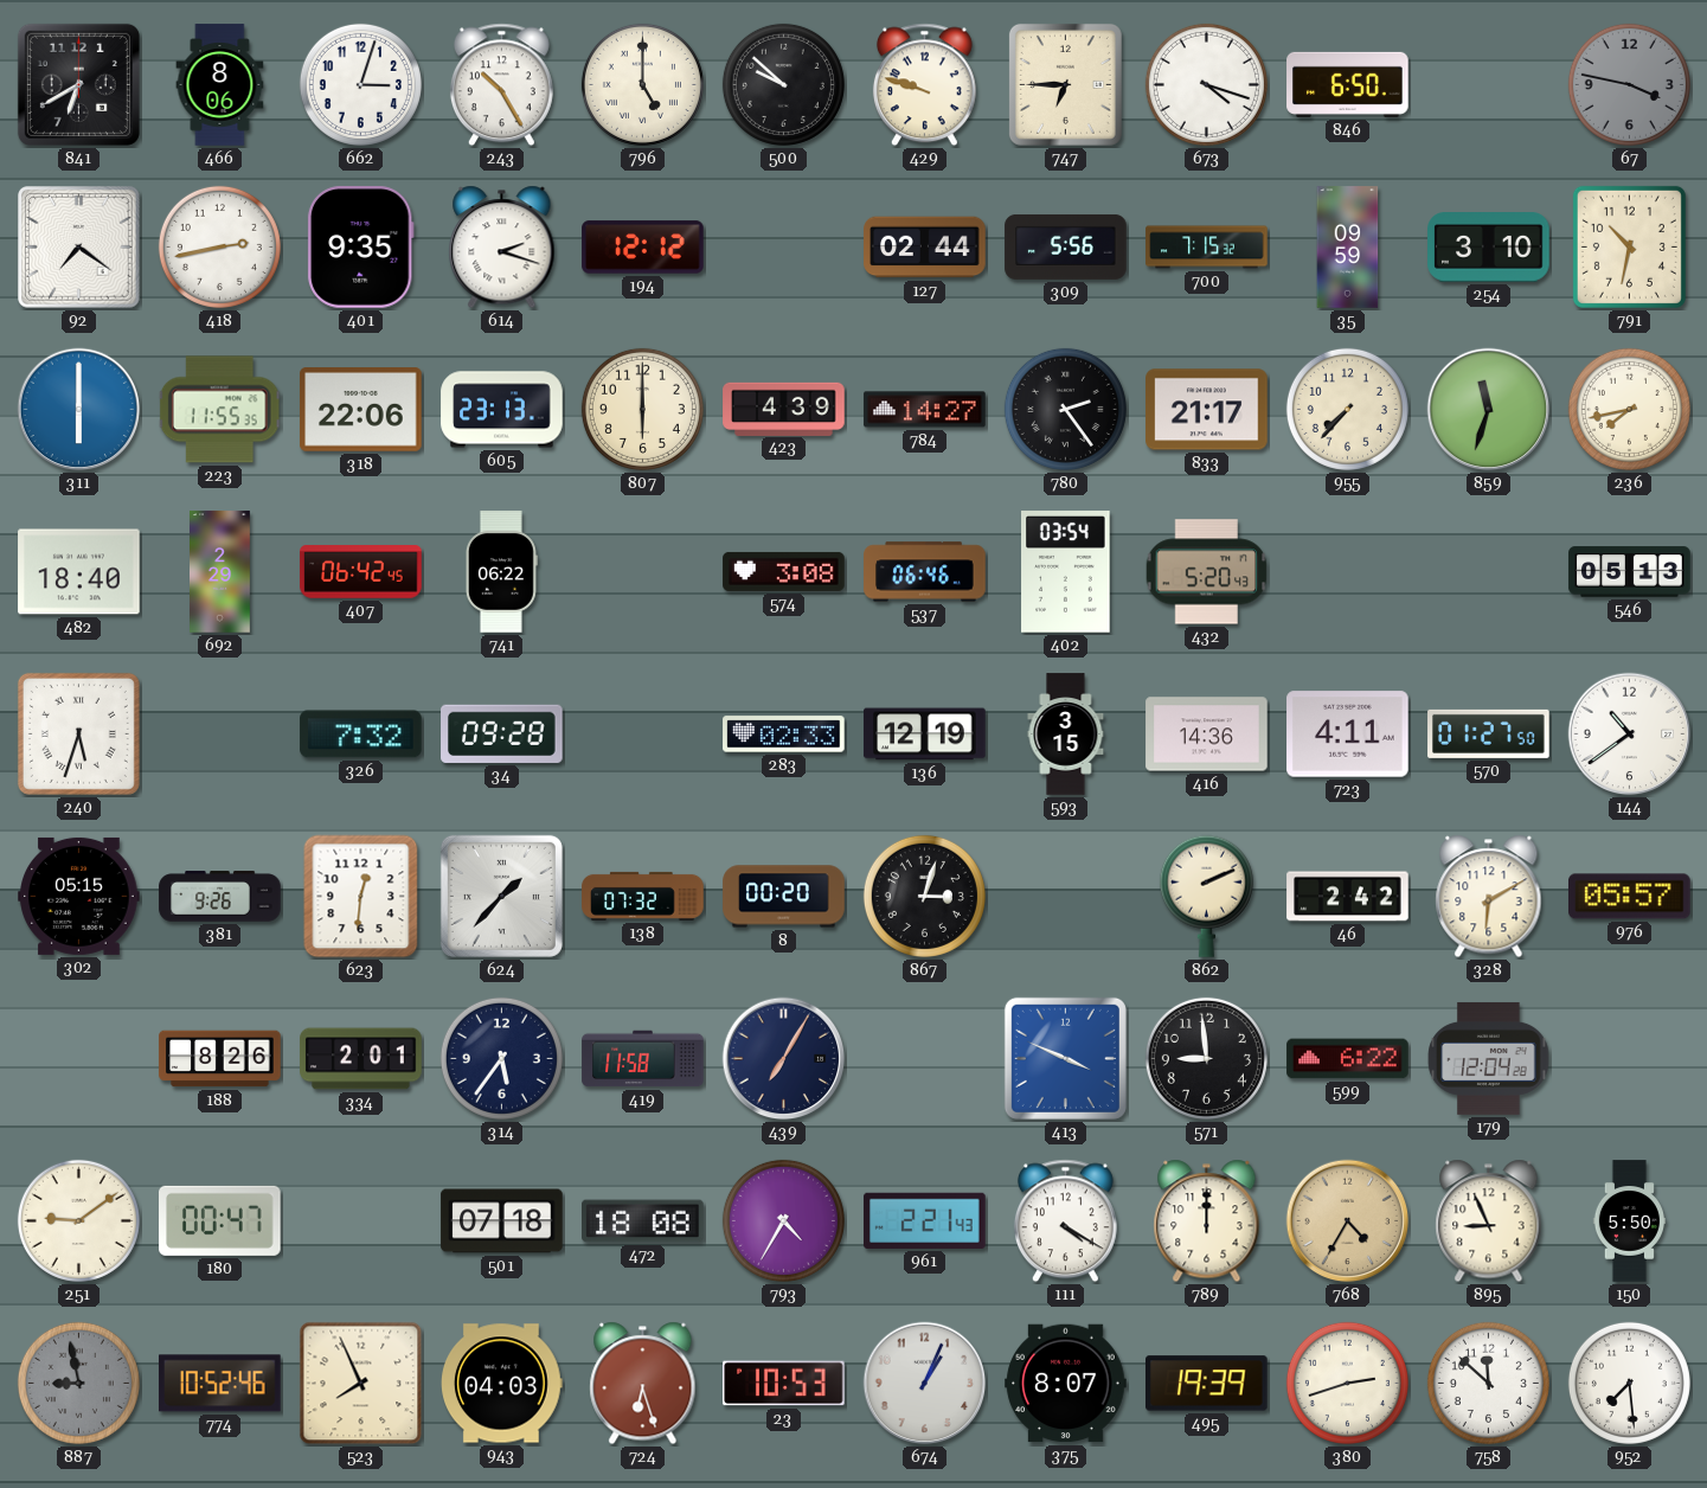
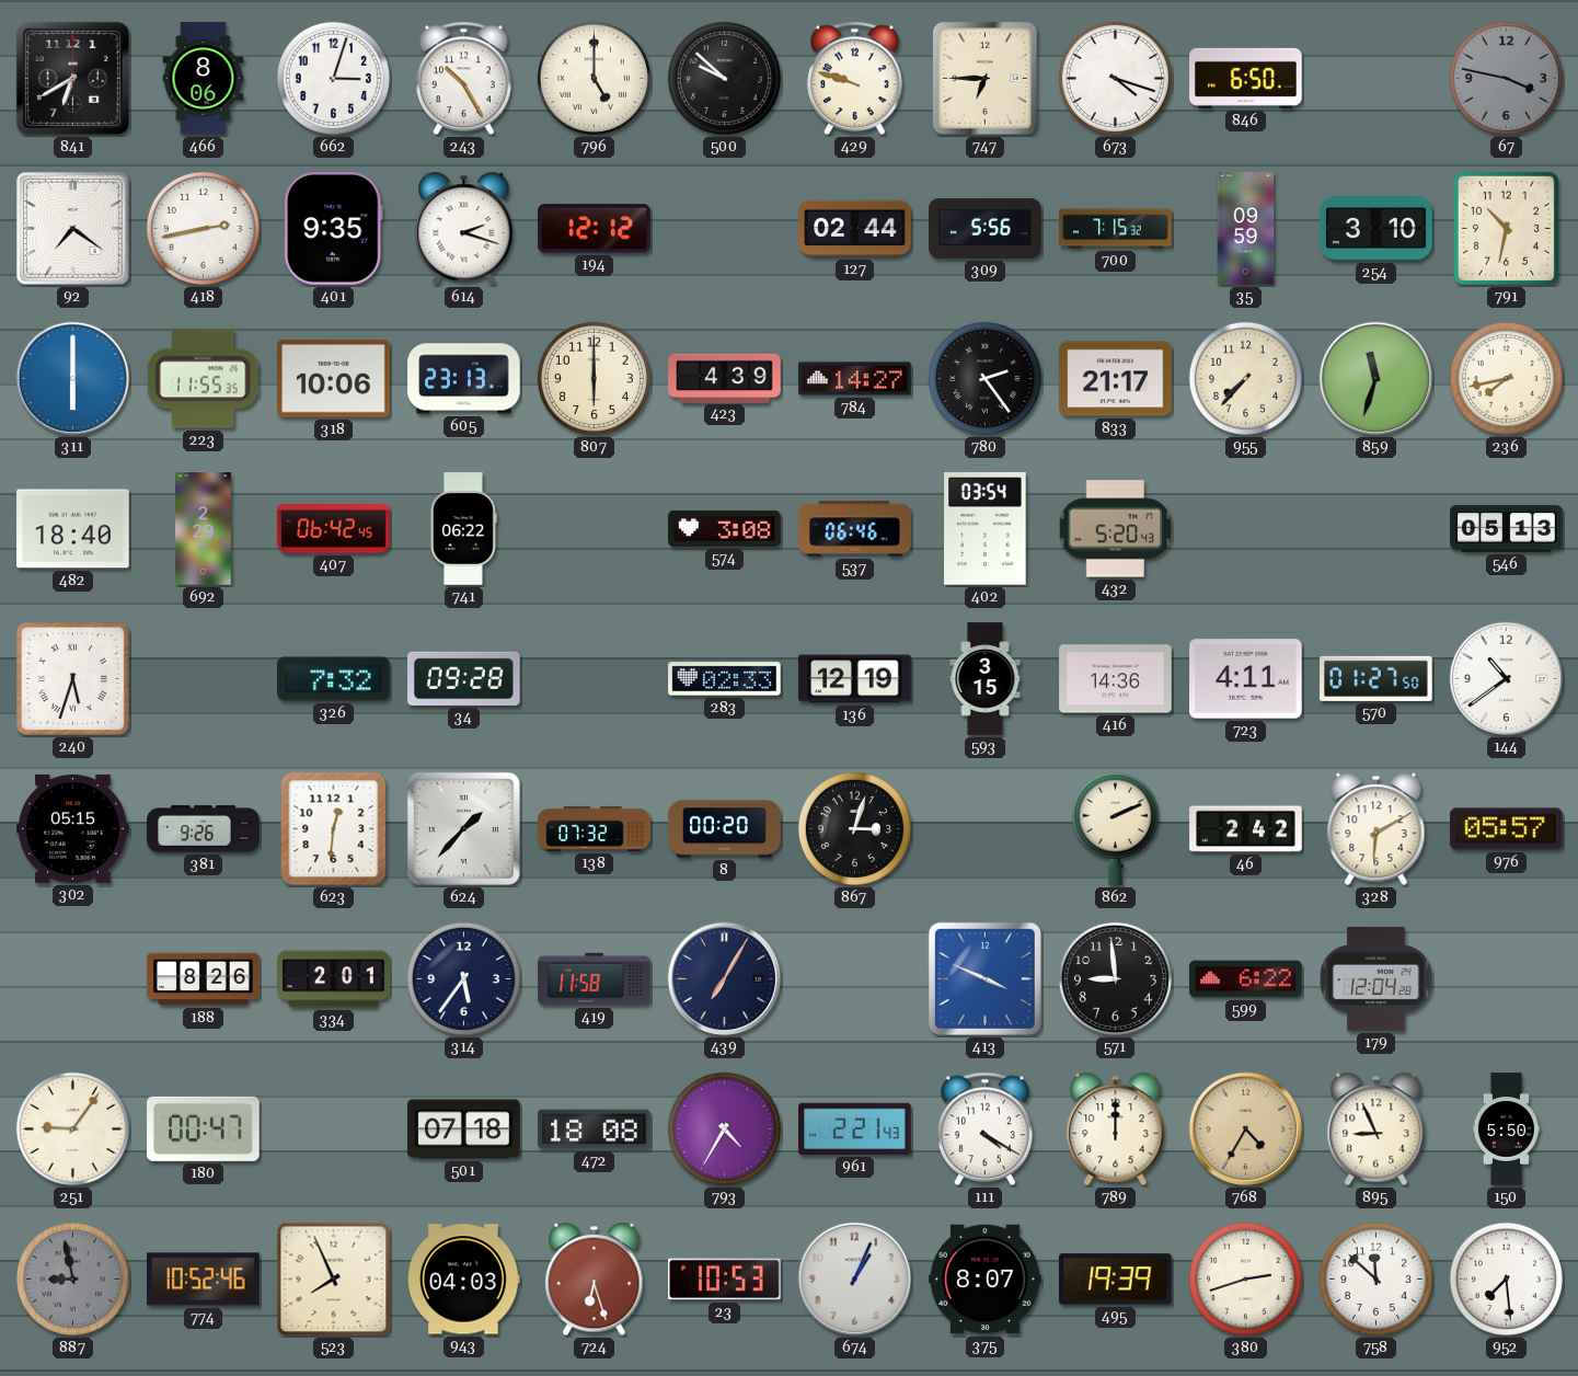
318: 22:06 -> 10:06
251: 9:09 -> 9:06
